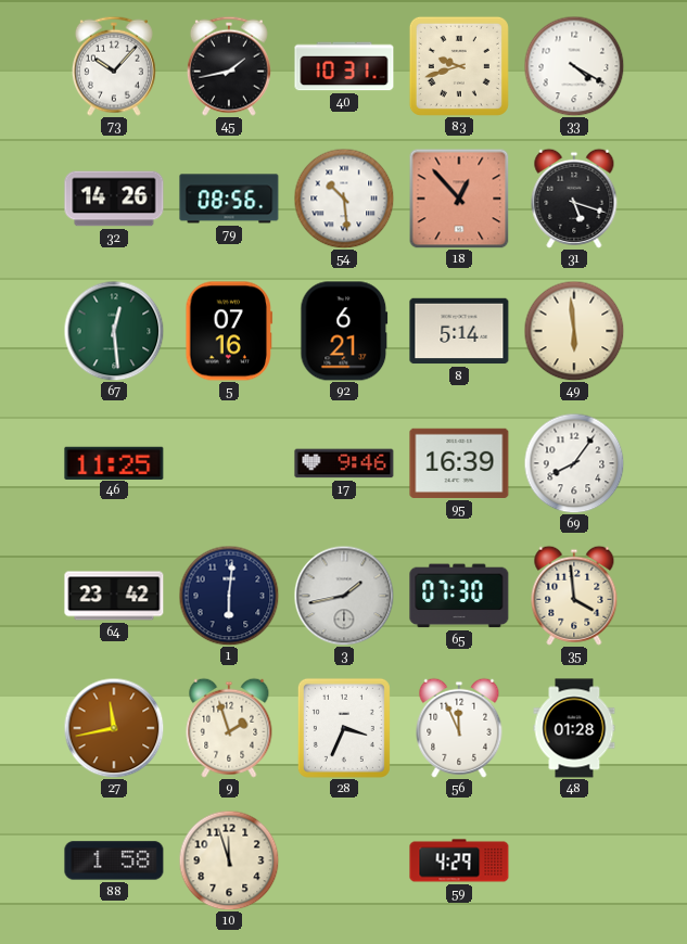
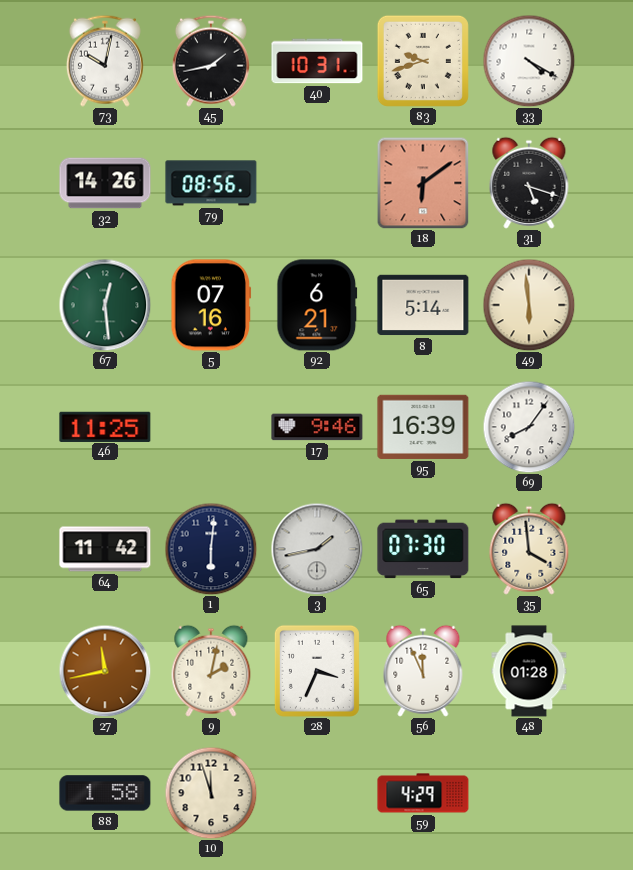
73: 10:07 -> 10:02
54: 10:29 -> none
18: 12:53 -> 6:09
64: 23:42 -> 11:42
9: 1:57 -> 2:02
